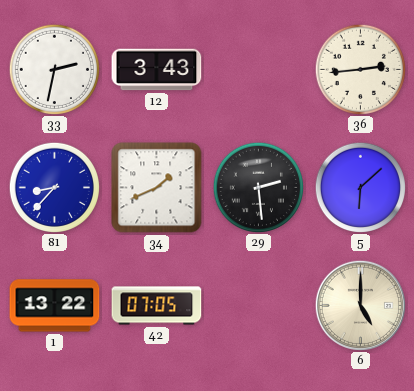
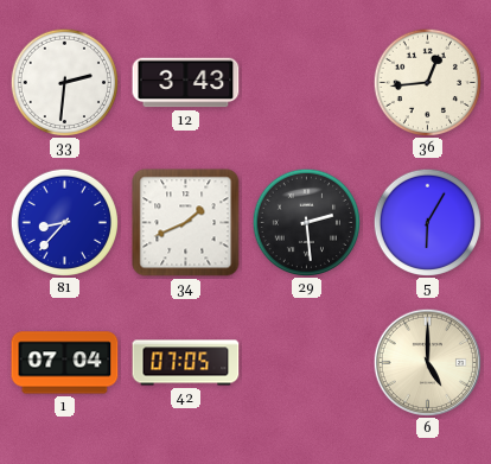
33: 2:32 -> 2:31
36: 2:44 -> 12:44
5: 6:08 -> 6:05
1: 13:22 -> 07:04
